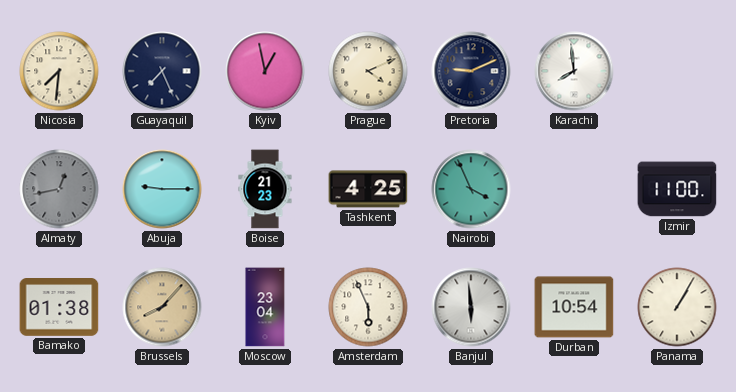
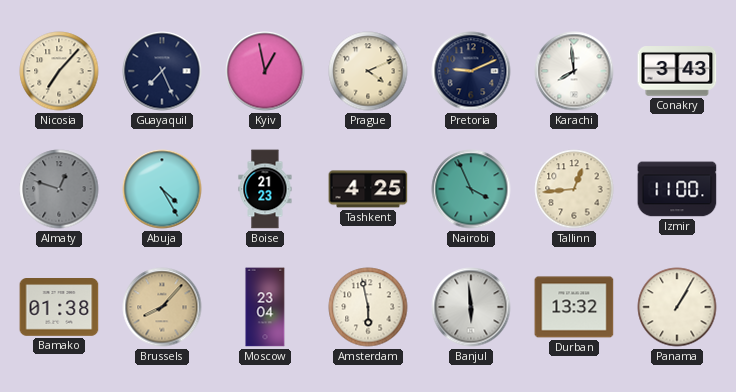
Nicosia: 7:31 -> 7:07
Conakry: none -> 3:43
Almaty: 12:43 -> 12:48
Abuja: 9:15 -> 4:25
Tallinn: none -> 12:44
Amsterdam: 5:56 -> 5:58
Durban: 10:54 -> 13:32
